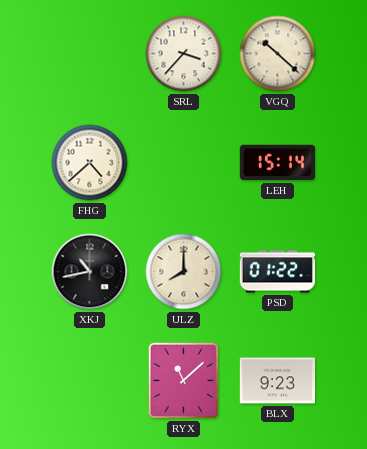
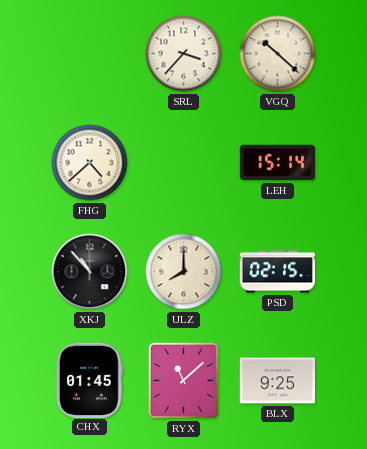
XKJ: 10:43 -> 10:53
PSD: 01:22 -> 02:15
CHX: none -> 01:45
BLX: 9:23 -> 9:25
